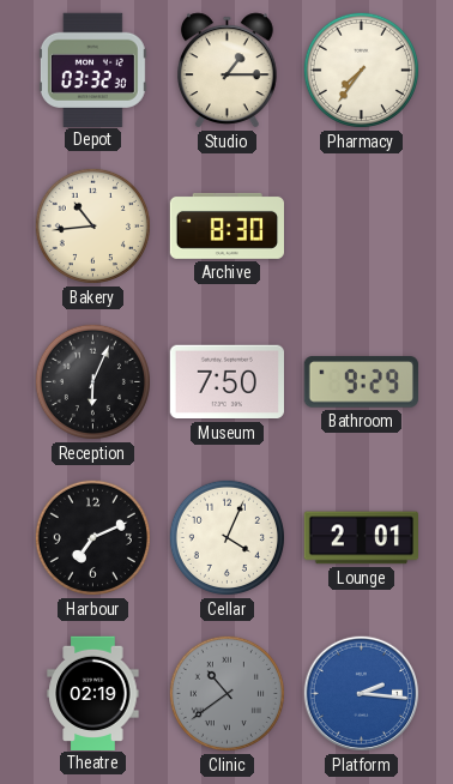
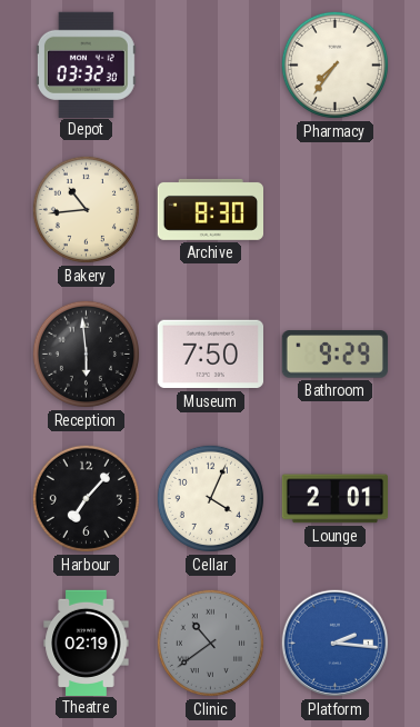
Studio: 1:15 -> none
Reception: 6:04 -> 5:59
Harbour: 7:11 -> 7:07
